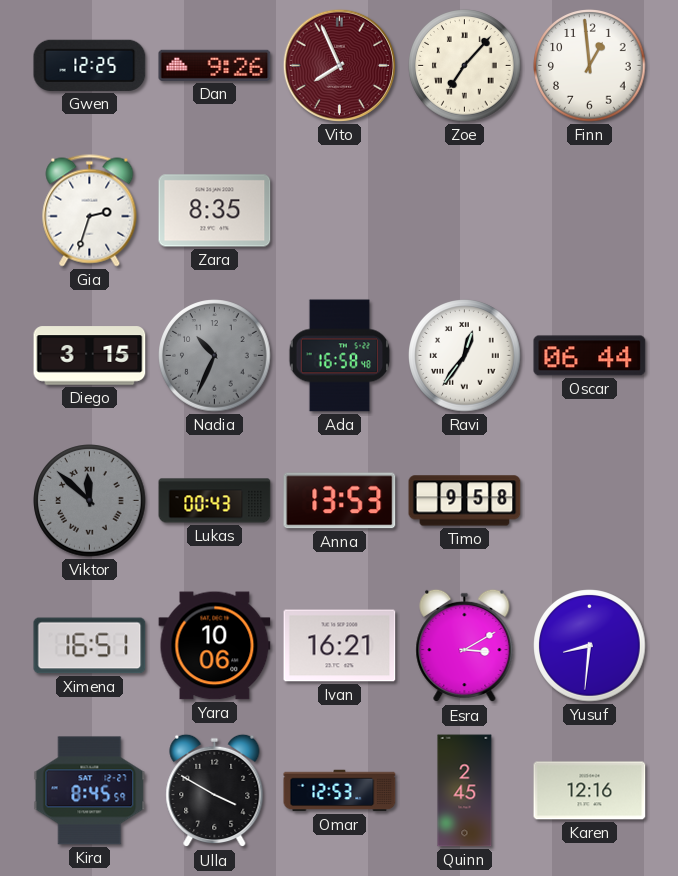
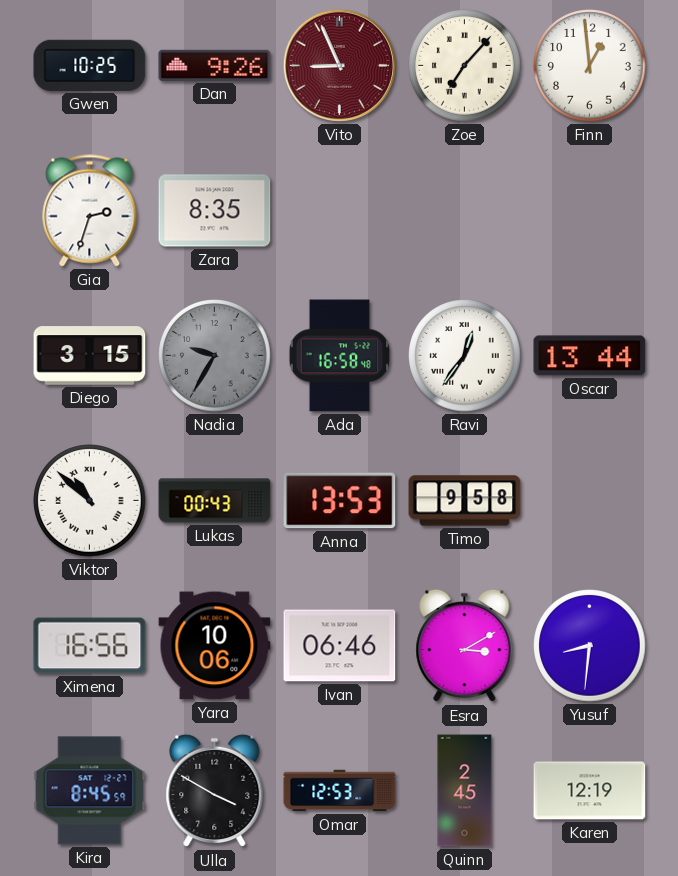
Gwen: 12:25 -> 10:25
Vito: 7:56 -> 8:56
Nadia: 10:34 -> 9:35
Oscar: 06:44 -> 13:44
Viktor: 11:52 -> 10:52
Viktor dial: grey -> white
Ximena: 16:51 -> 16:56
Ivan: 16:21 -> 06:46
Karen: 12:16 -> 12:19
